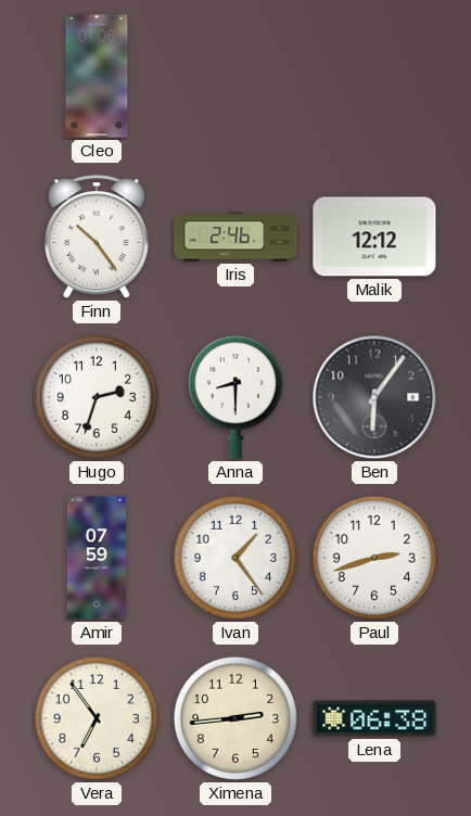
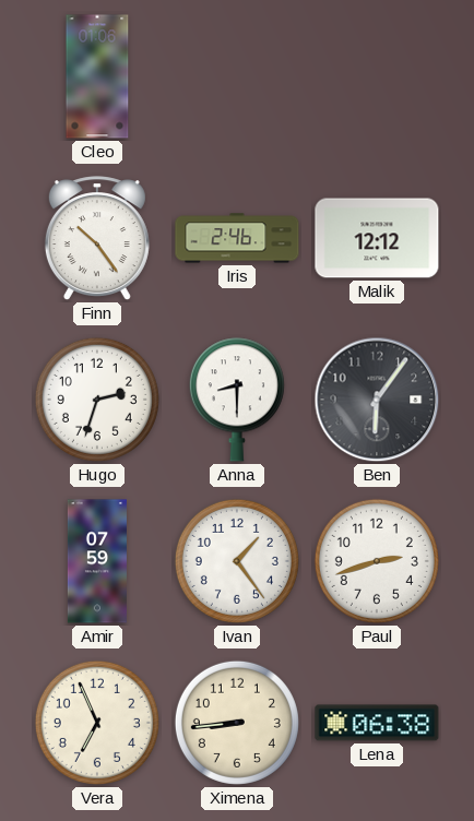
Vera: 6:54 -> 6:56
Ximena: 2:44 -> 8:44
